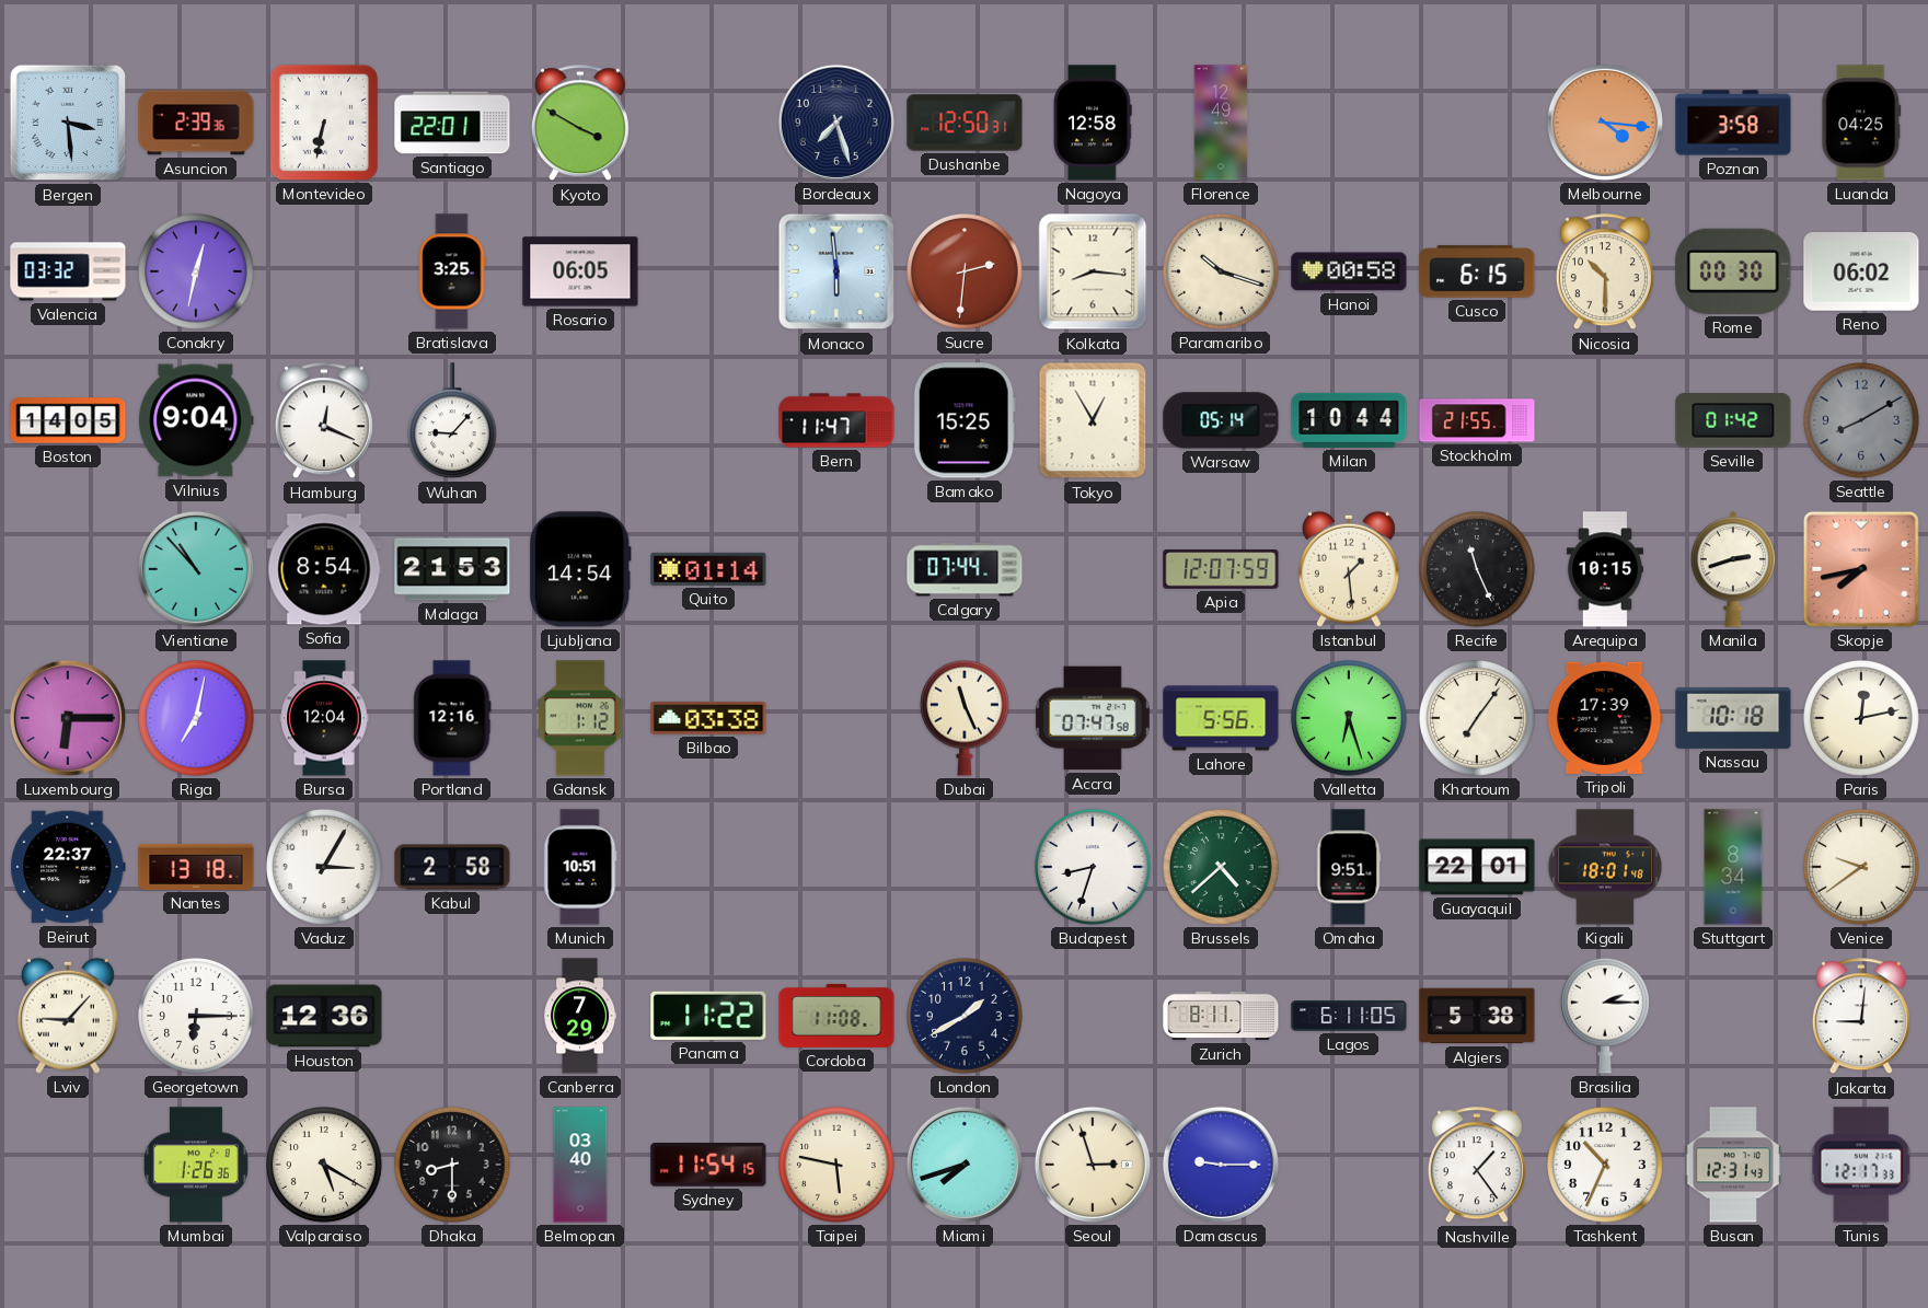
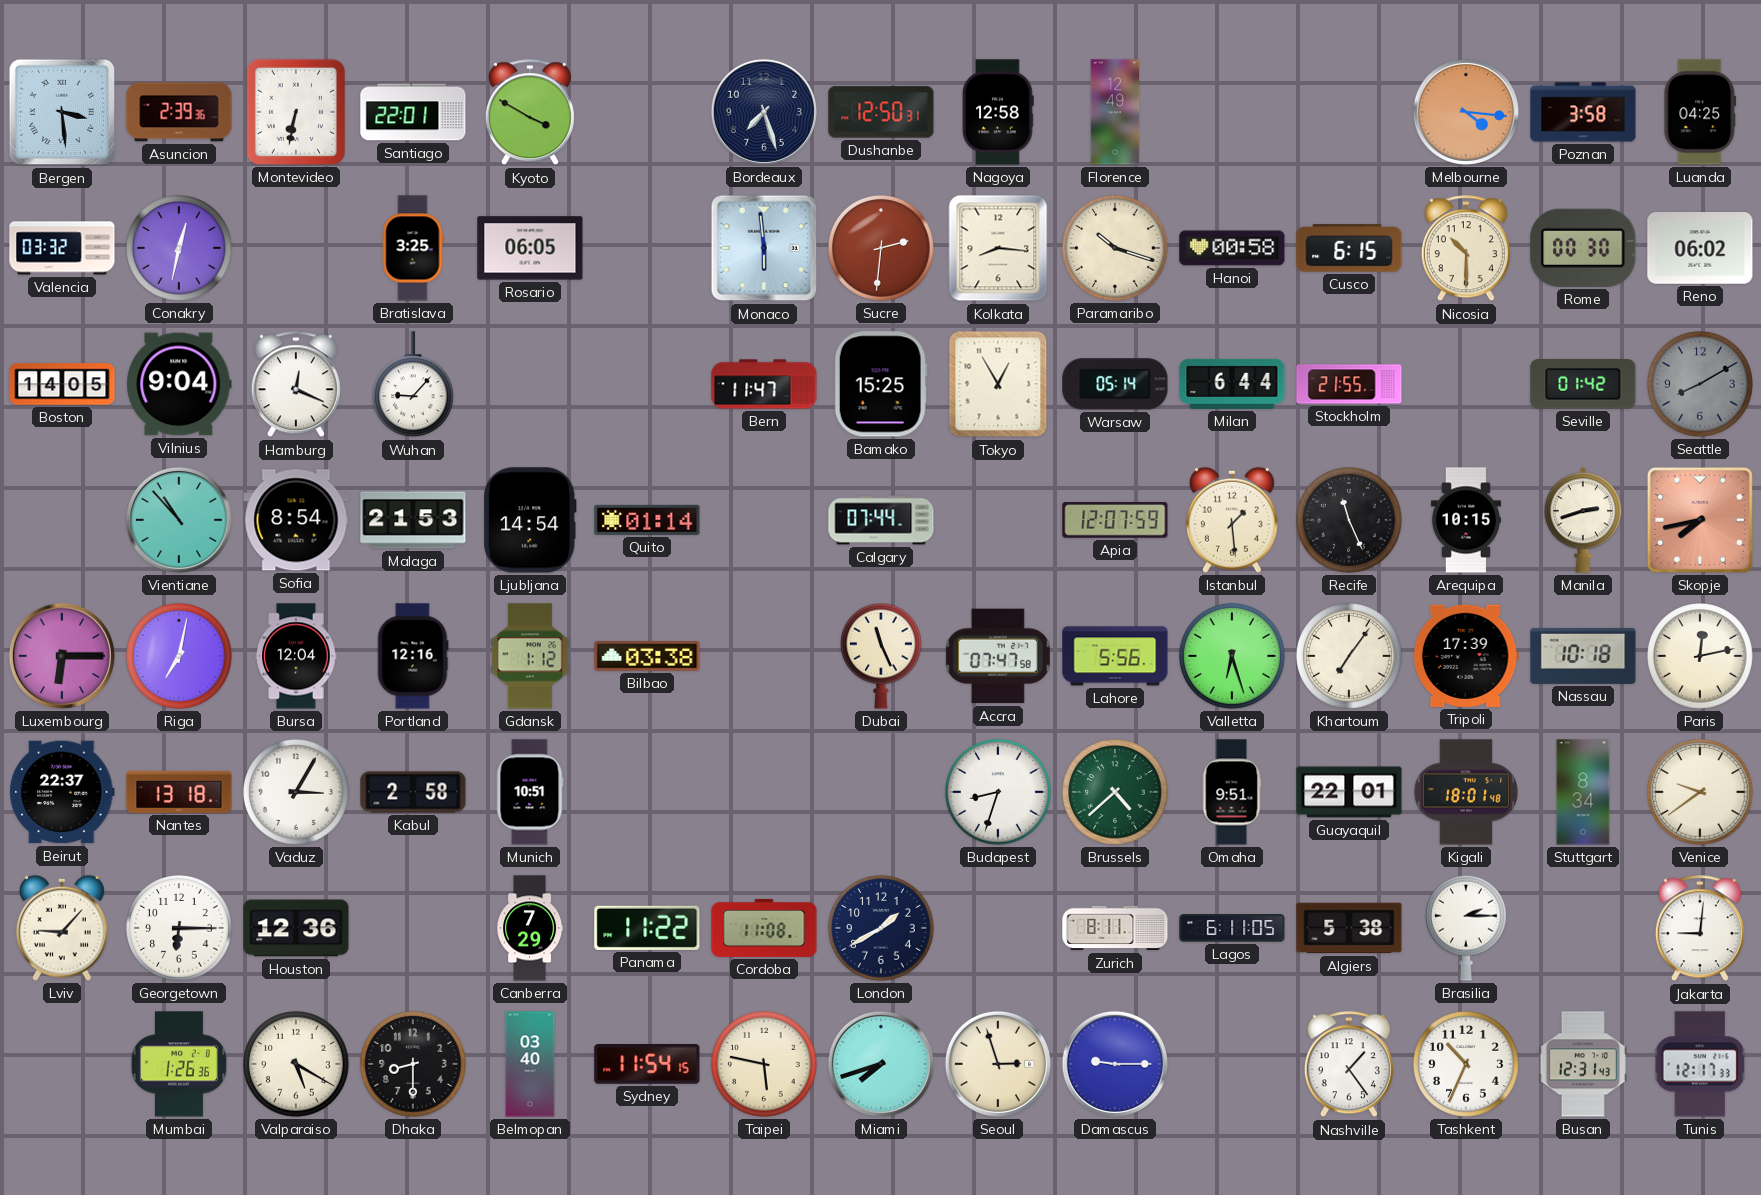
Milan: 10:44 -> 6:44
